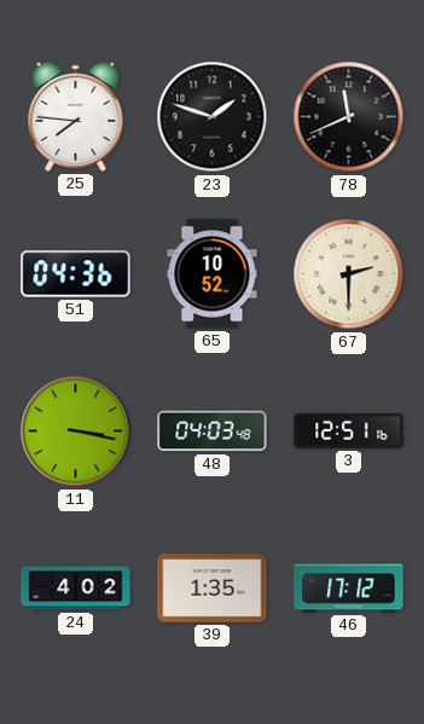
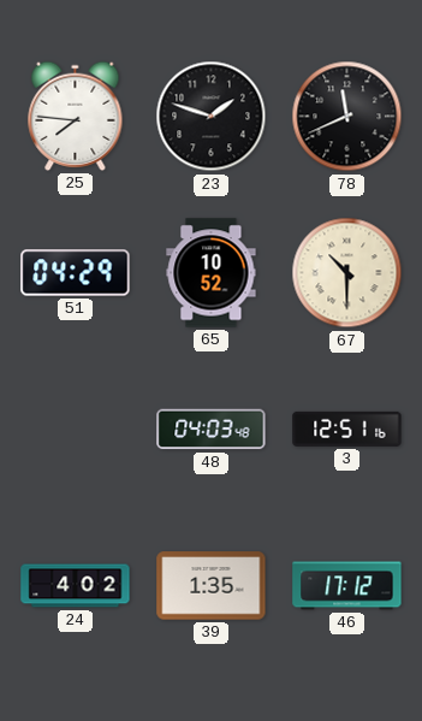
51: 04:36 -> 04:29
67: 2:30 -> 10:30
11: 3:17 -> none
